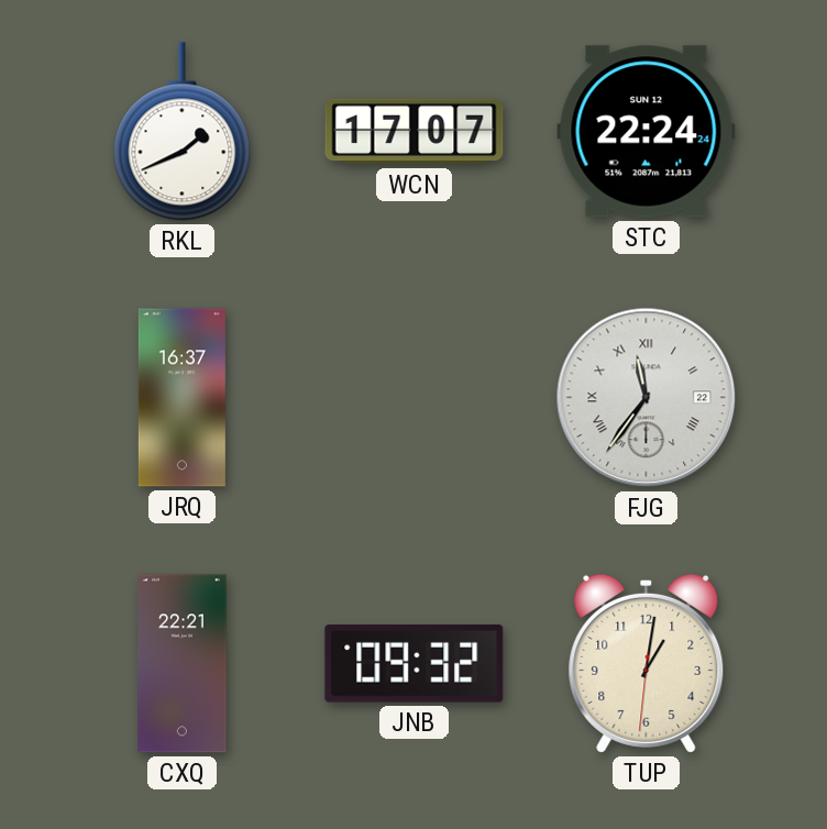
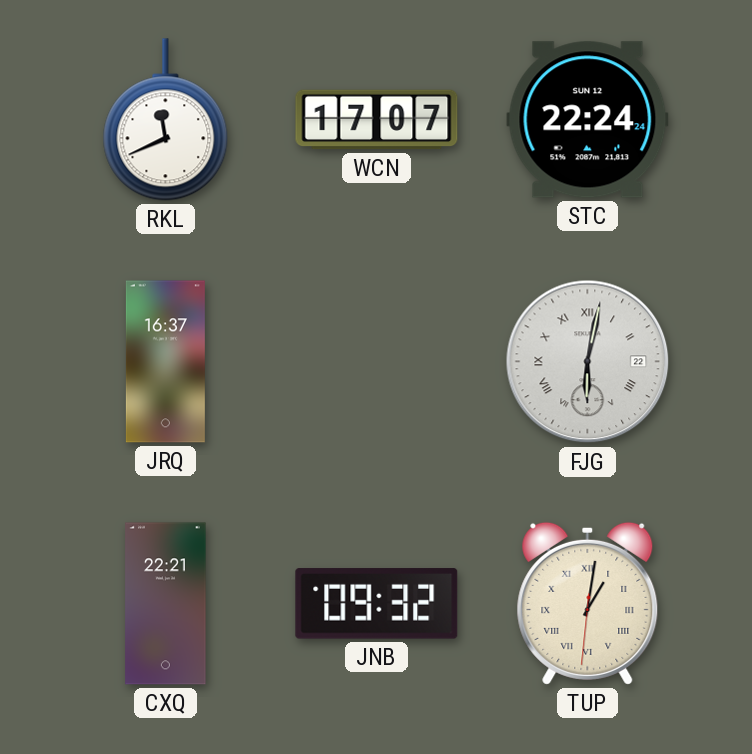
RKL: 1:41 -> 11:41
FJG: 11:36 -> 6:02
TUP numerals: Arabic -> Roman
